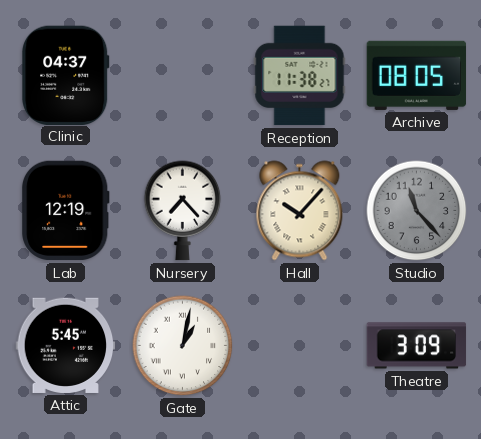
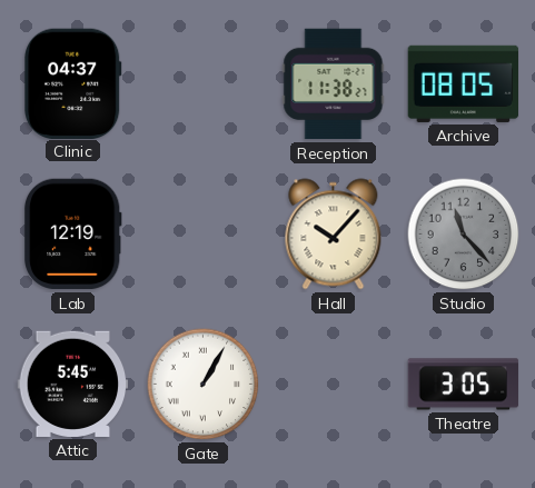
Nursery: 7:23 -> none
Gate: 1:02 -> 1:05
Theatre: 3:09 -> 3:05
